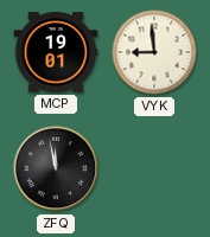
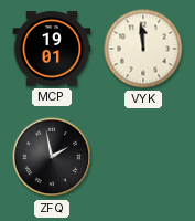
VYK: 8:59 -> 11:59
ZFQ: 11:58 -> 1:58
